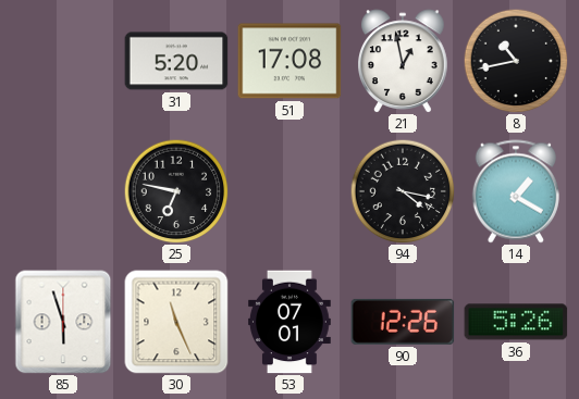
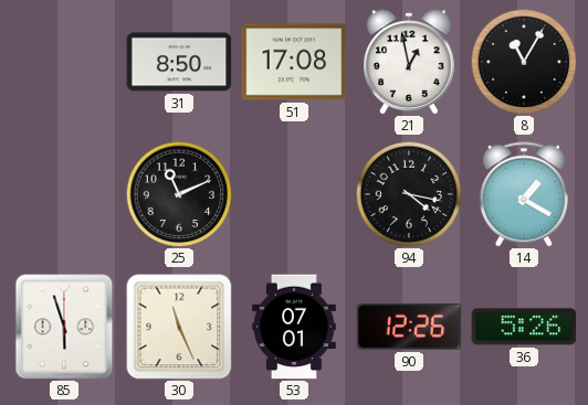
31: 5:20 -> 8:50
8: 10:43 -> 11:05
25: 6:47 -> 11:11
